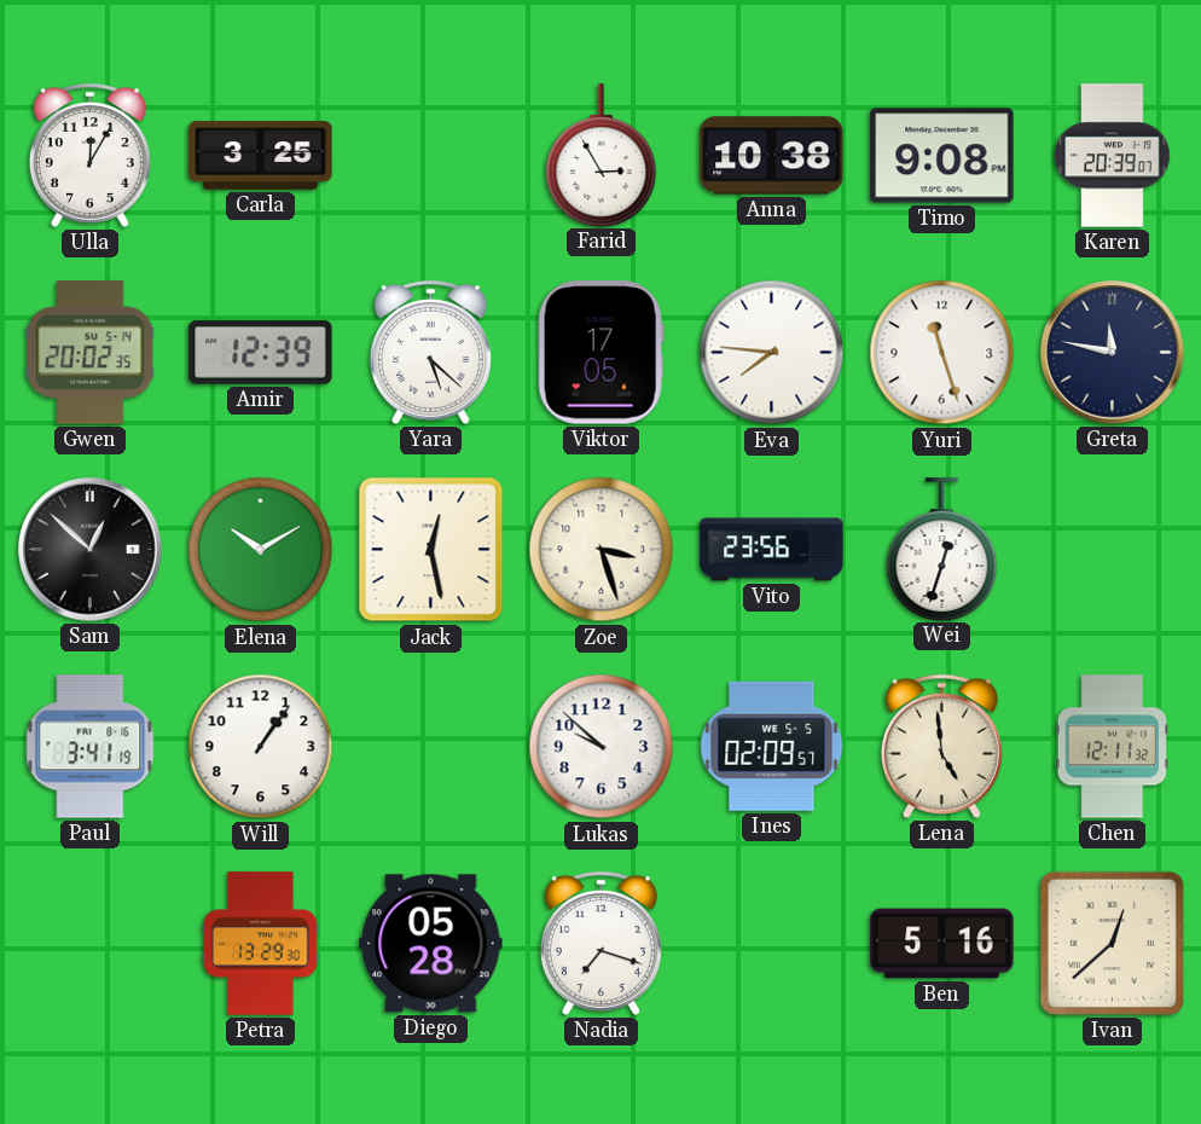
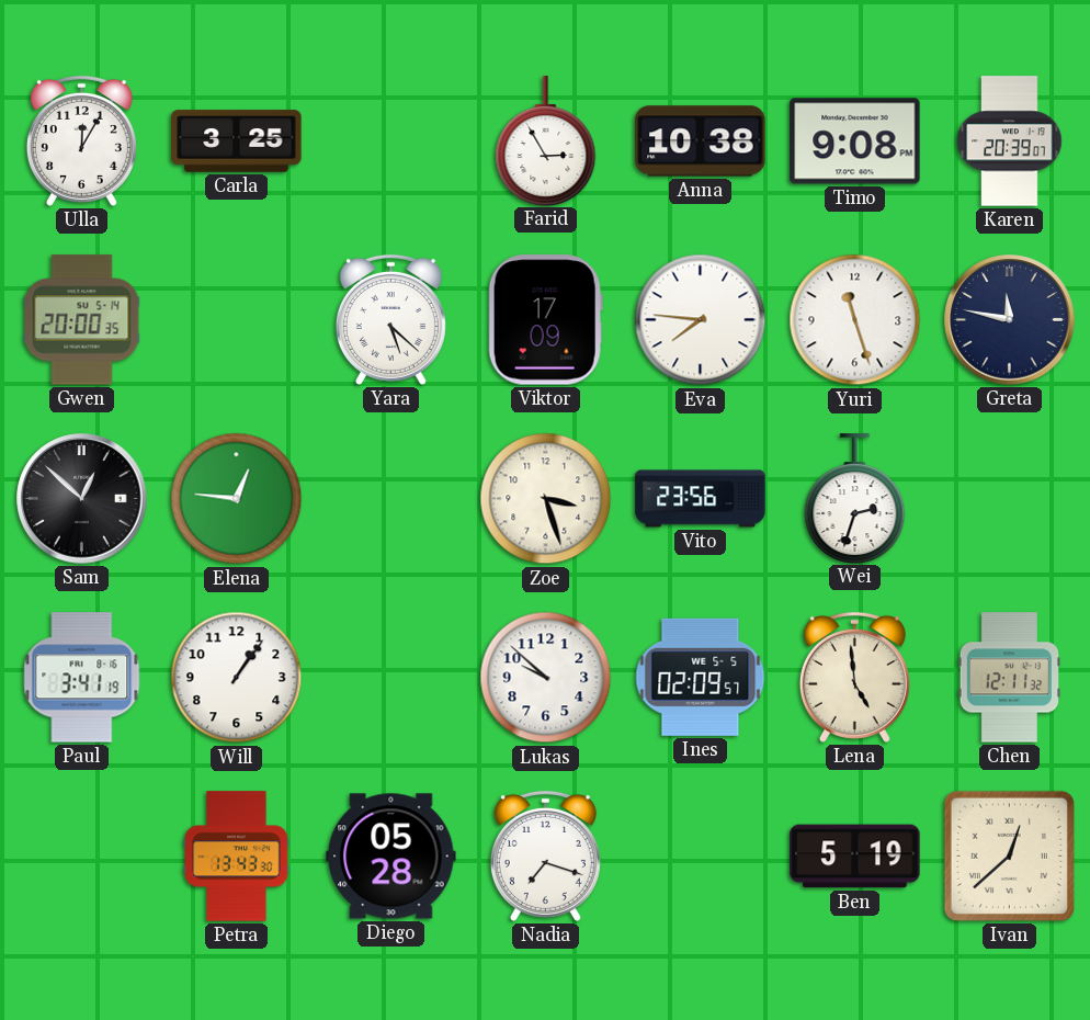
Gwen: 20:02 -> 20:00
Amir: 12:39 -> none
Viktor: 17:05 -> 17:09
Elena: 10:10 -> 12:46
Jack: 12:28 -> none
Wei: 12:33 -> 2:33
Petra: 13:29 -> 13:43
Ben: 5:16 -> 5:19
